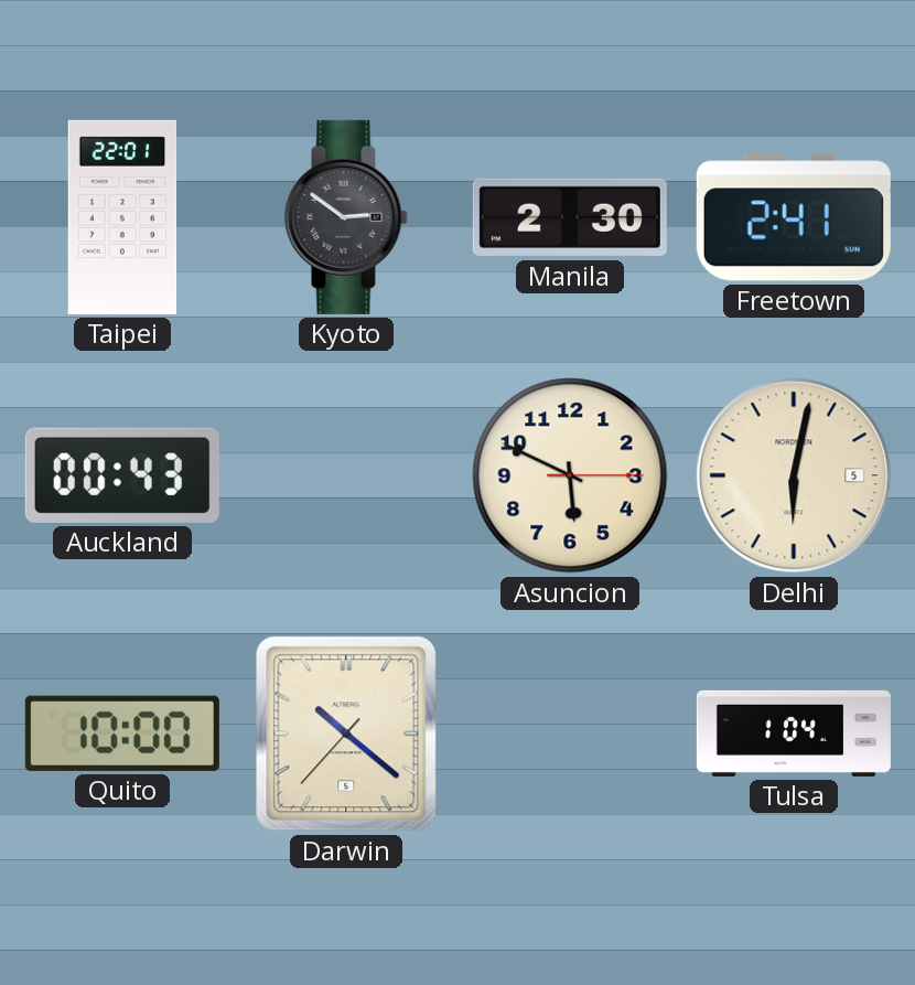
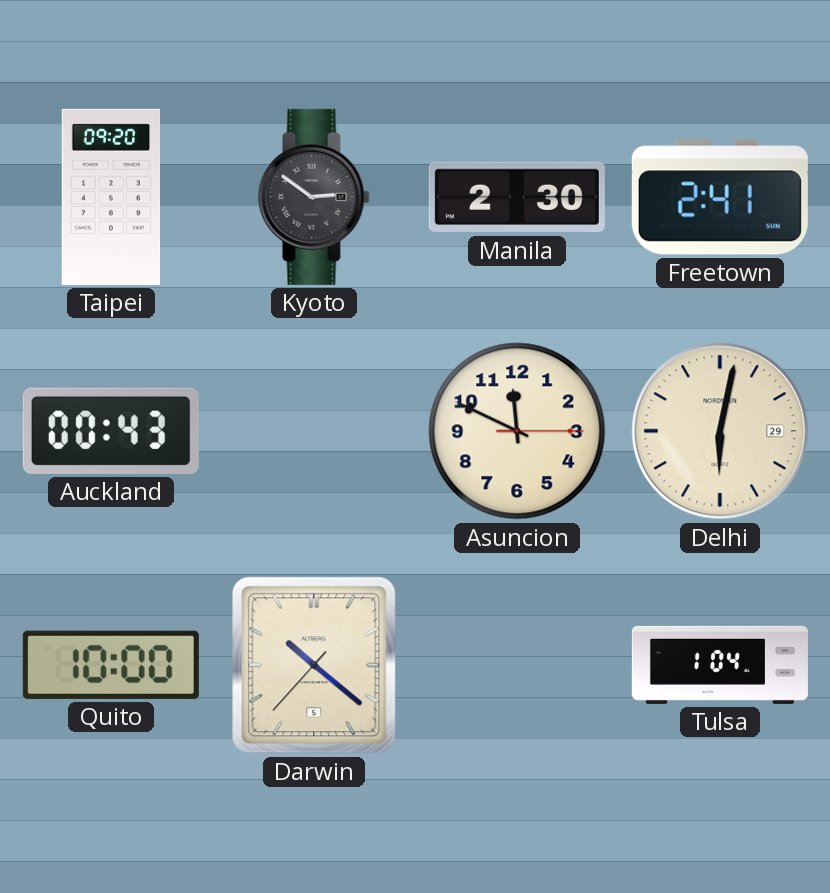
Taipei: 22:01 -> 09:20
Asuncion: 5:49 -> 11:49
Delhi date: 5 -> 29
